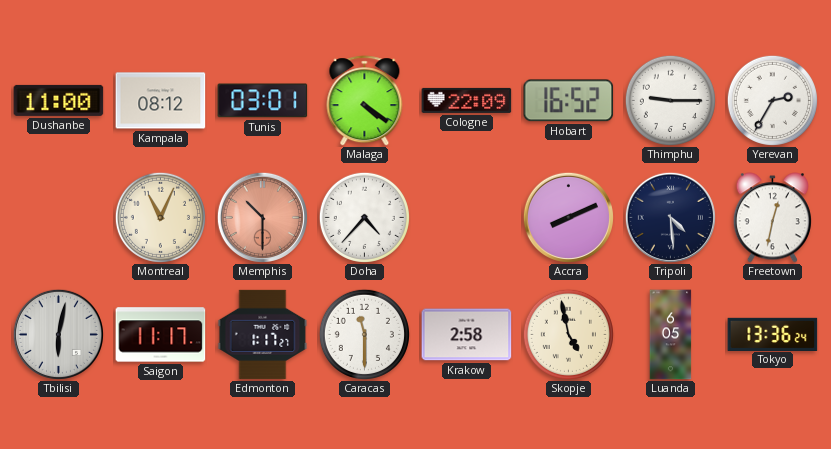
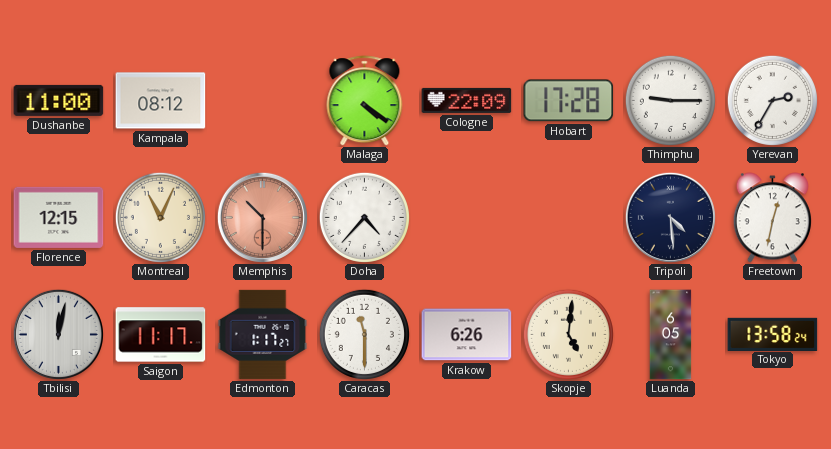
Tunis: 03:01 -> none
Hobart: 16:52 -> 17:28
Florence: none -> 12:15
Accra: 8:11 -> none
Tbilisi: 6:02 -> 12:02
Krakow: 2:58 -> 6:26
Skopje: 4:58 -> 5:01
Tokyo: 13:36 -> 13:58
